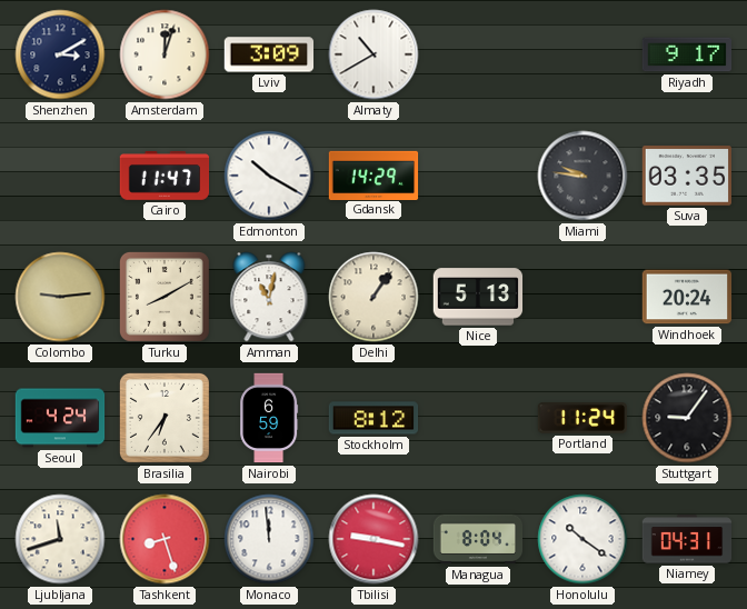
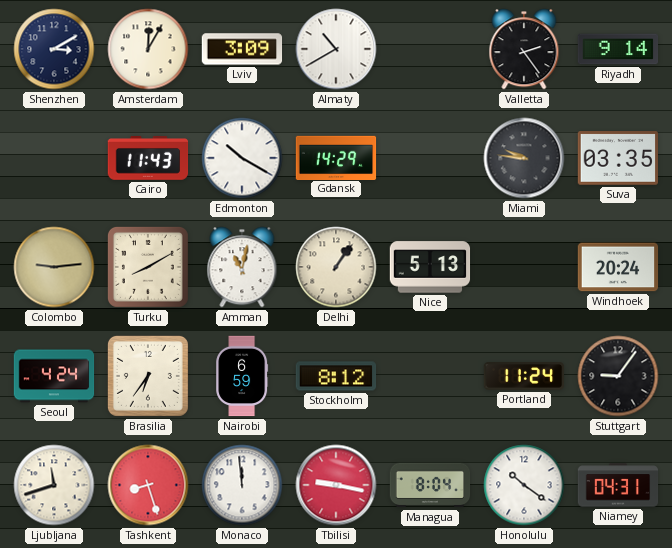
Amsterdam: 12:03 -> 12:05
Valletta: none -> 2:24
Riyadh: 9:17 -> 9:14
Cairo: 11:47 -> 11:43
